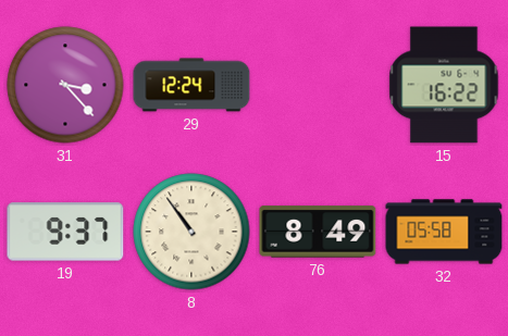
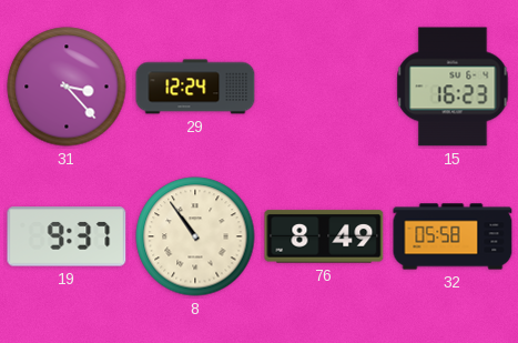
15: 16:22 -> 16:23
